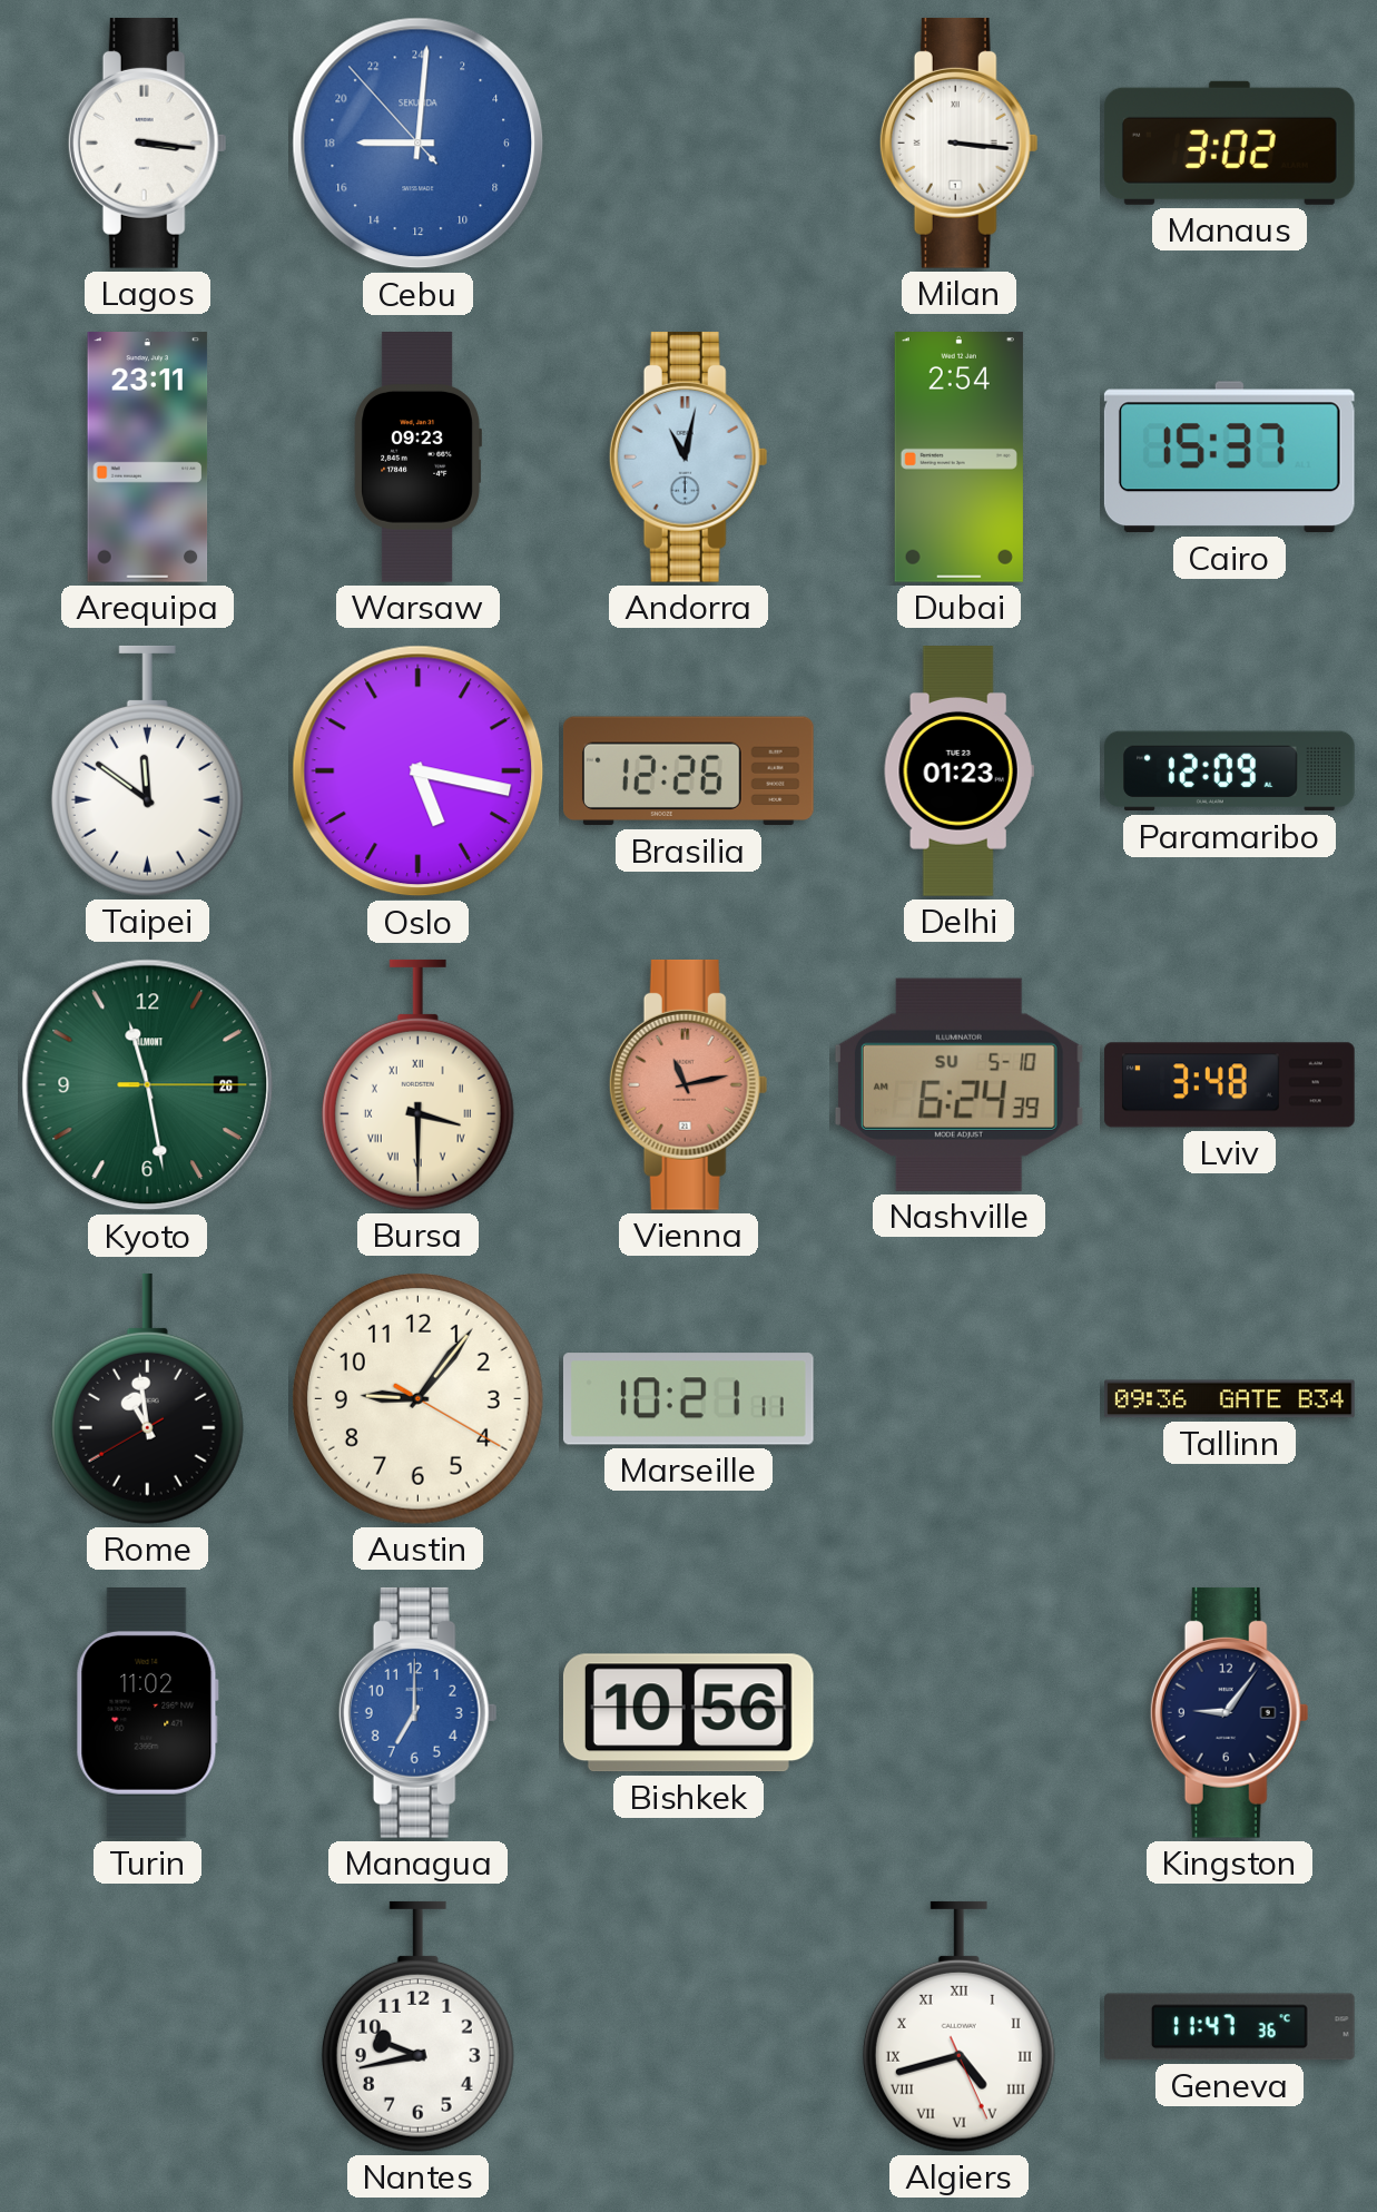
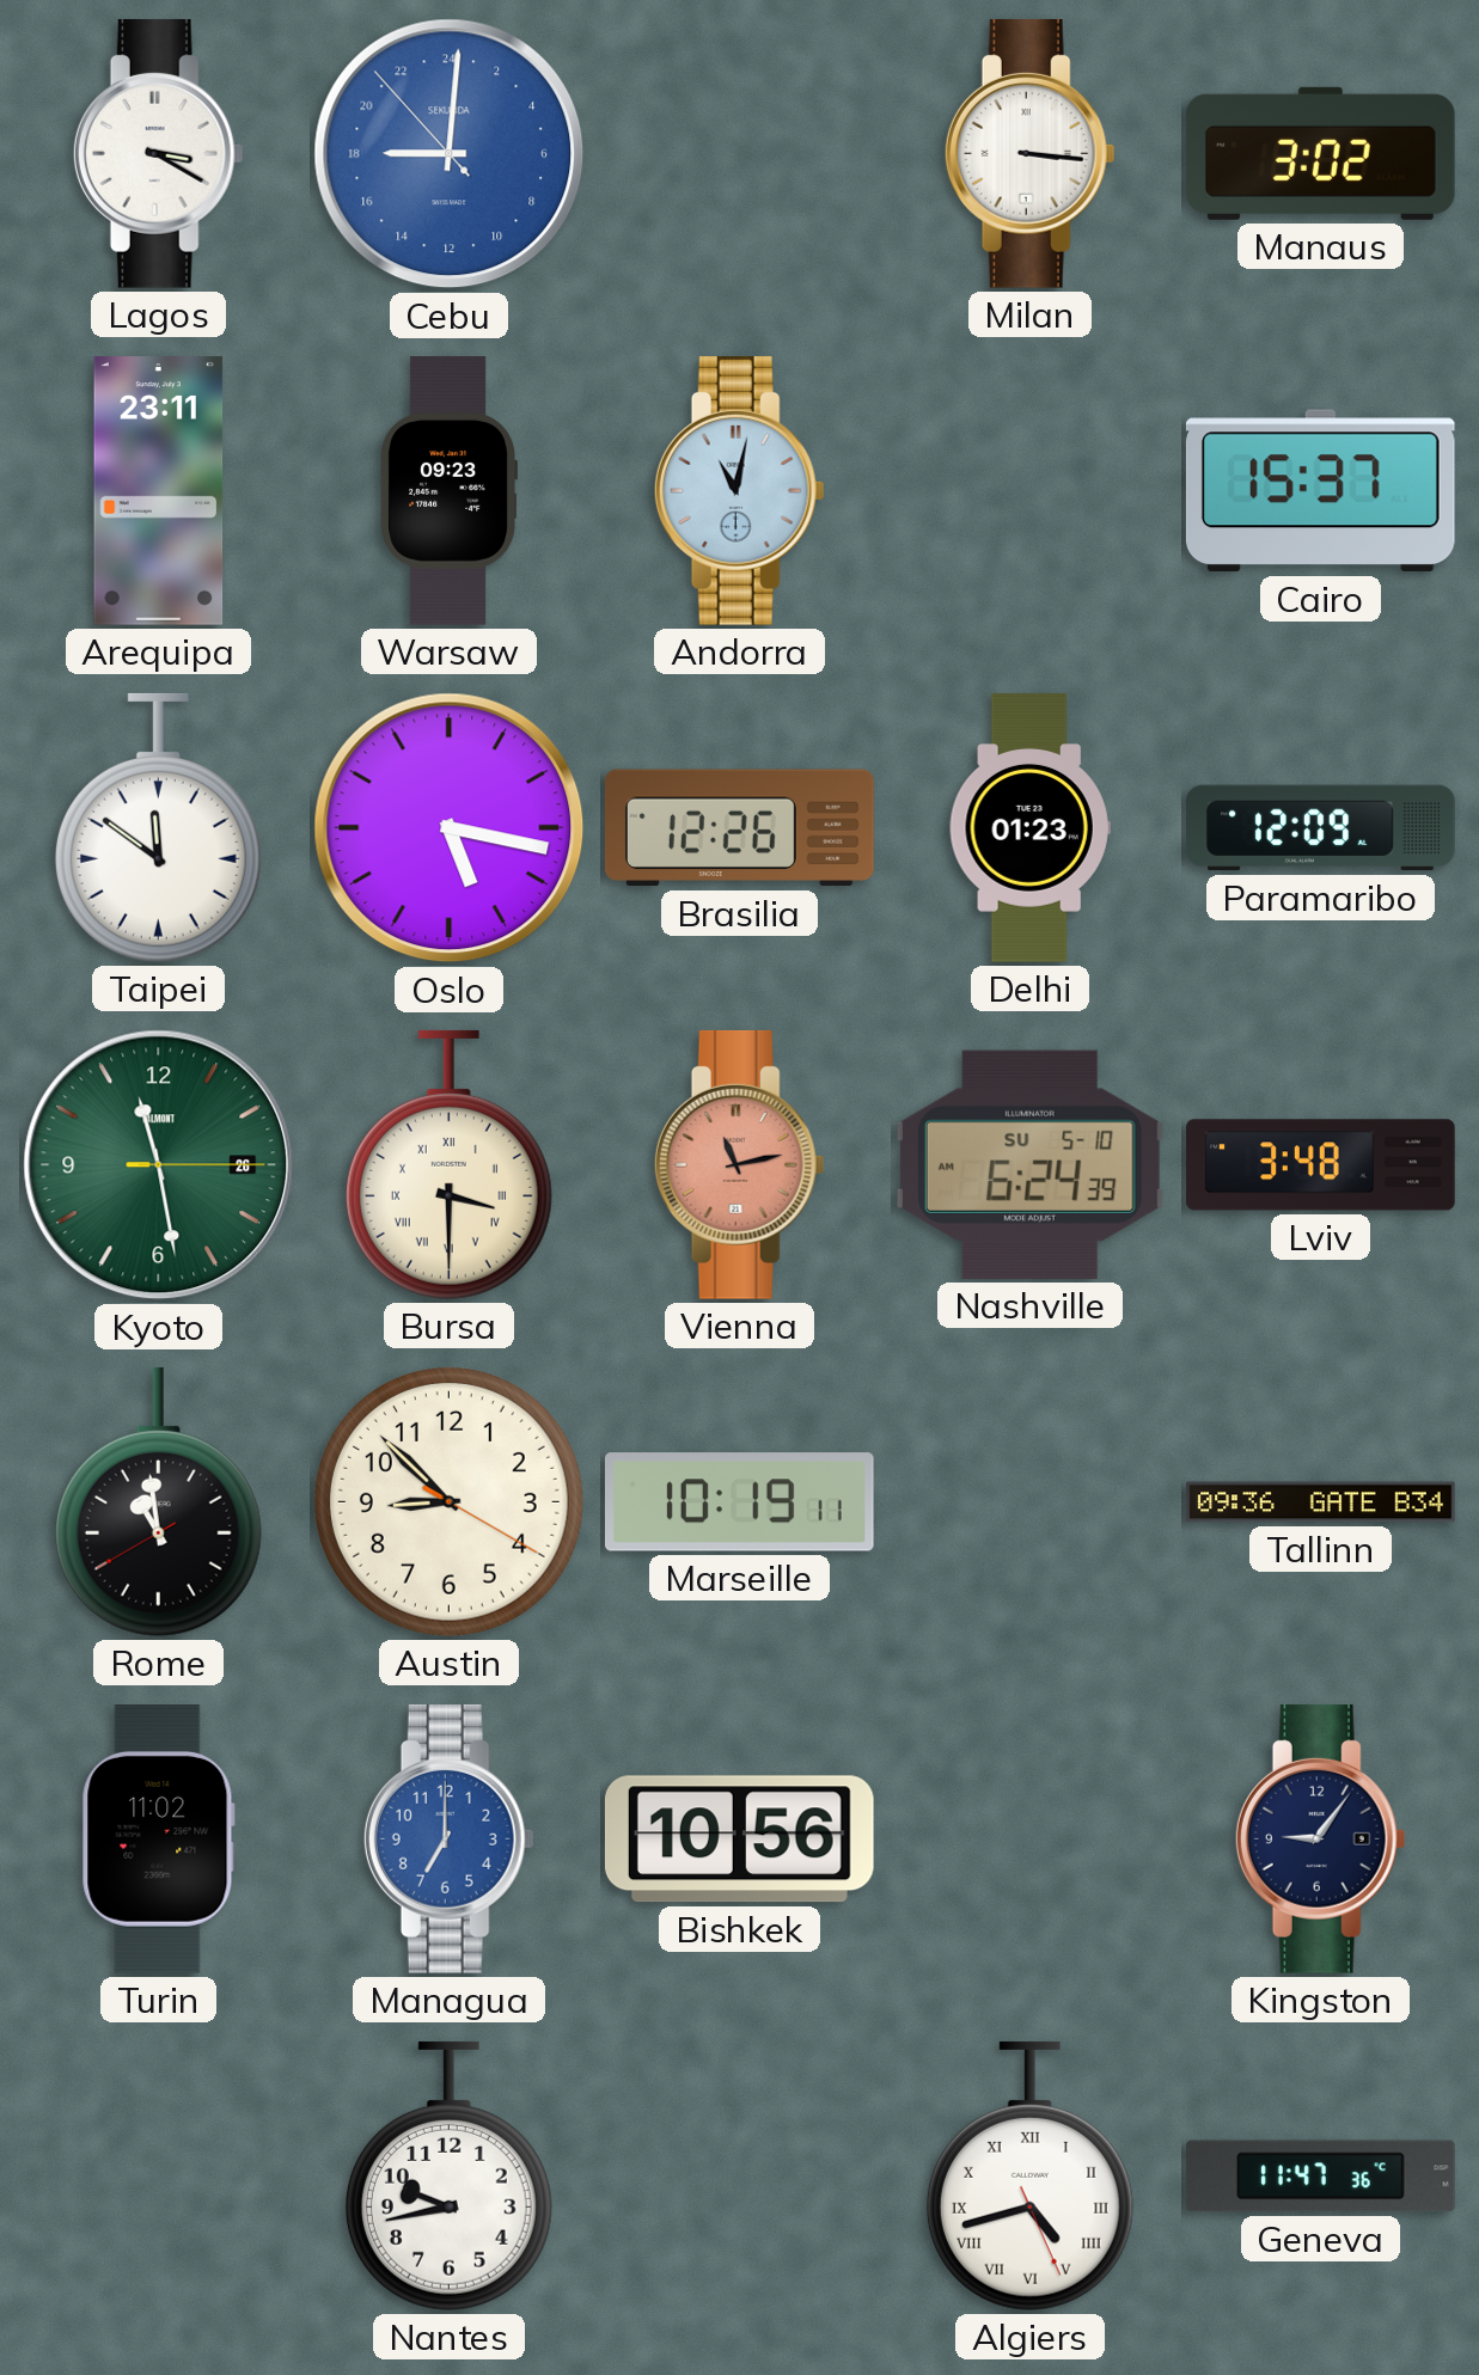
Lagos: 3:16 -> 3:20
Dubai: 2:54 -> none
Austin: 9:06 -> 8:52
Marseille: 10:21 -> 10:19
